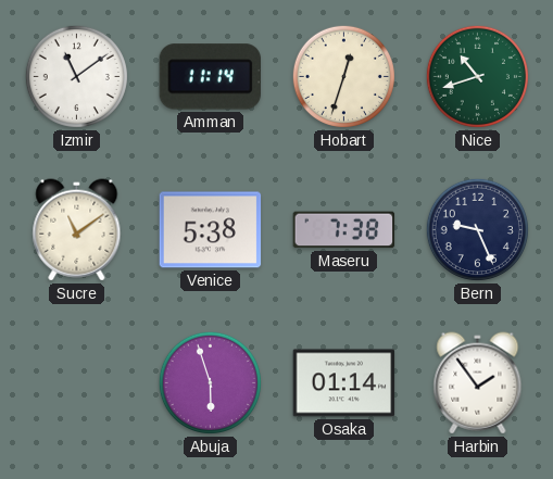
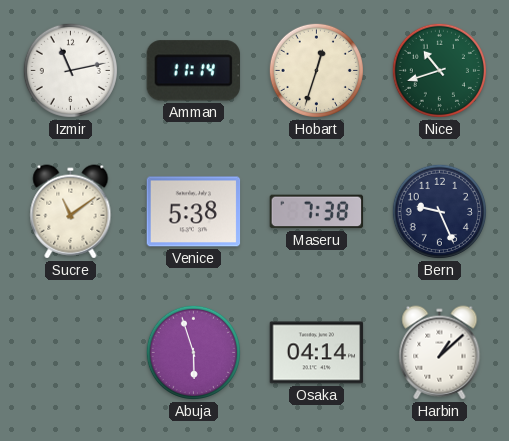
Izmir: 11:09 -> 11:13
Osaka: 01:14 -> 04:14
Harbin: 1:54 -> 1:08
